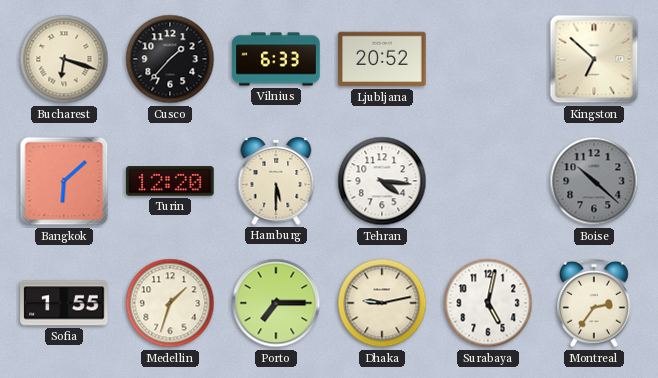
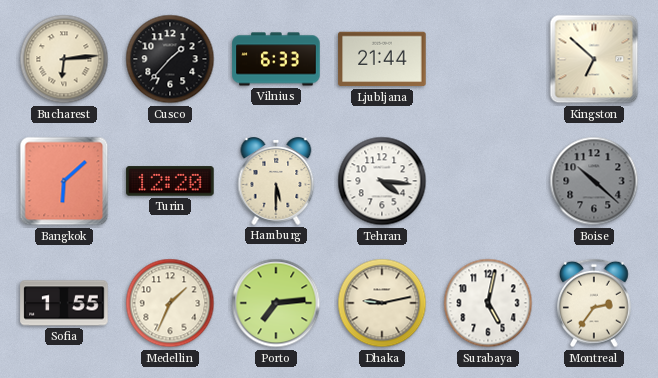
Bucharest: 6:18 -> 6:14
Ljubljana: 20:52 -> 21:44
Medellin: 1:33 -> 1:34
Porto: 7:15 -> 7:14
